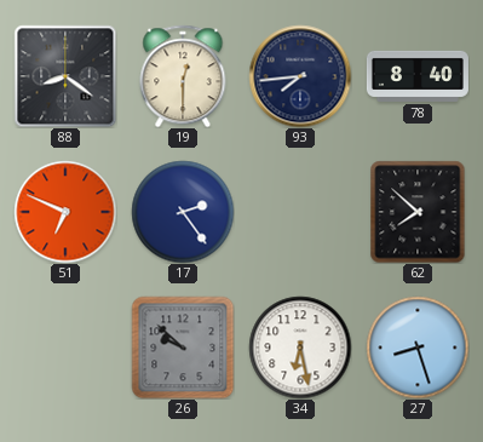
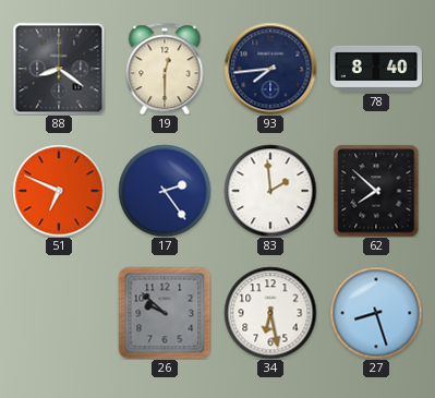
83: none -> 1:59
